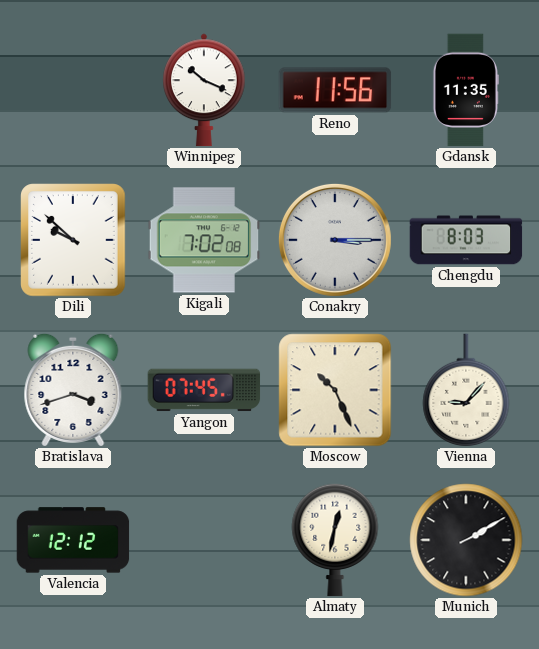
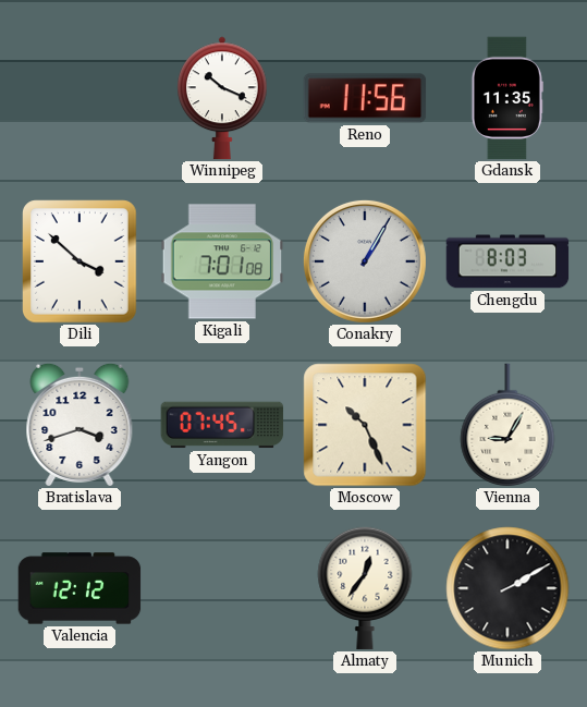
Dili: 9:52 -> 3:52
Kigali: 7:02 -> 7:01
Conakry: 3:15 -> 1:05
Vienna: 9:07 -> 9:05
Almaty: 12:32 -> 12:36
